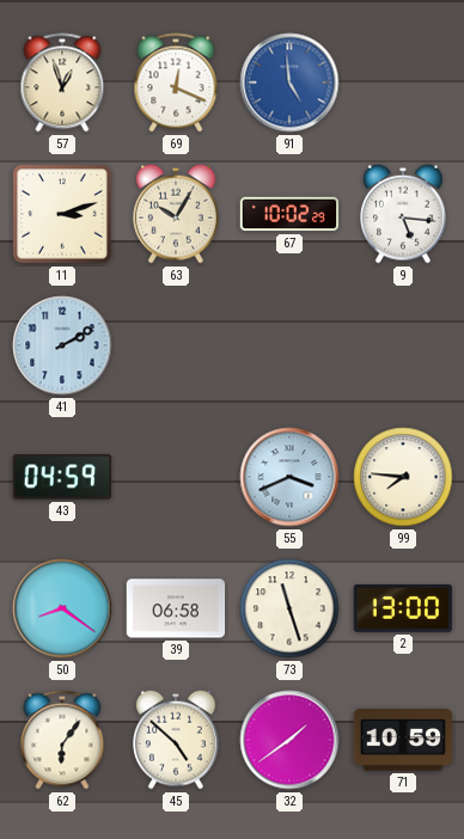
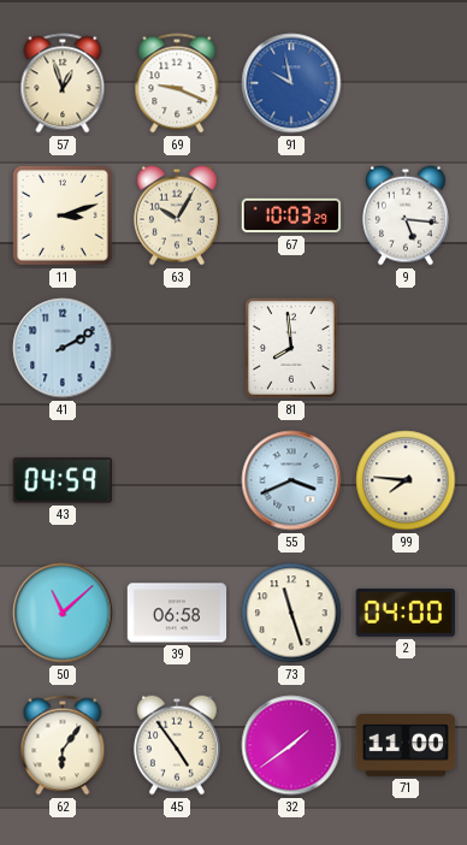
69: 12:19 -> 9:19
91: 4:59 -> 9:58
67: 10:02 -> 10:03
81: none -> 7:59
50: 8:21 -> 11:08
2: 13:00 -> 04:00
45: 4:52 -> 4:54
71: 10:59 -> 11:00
